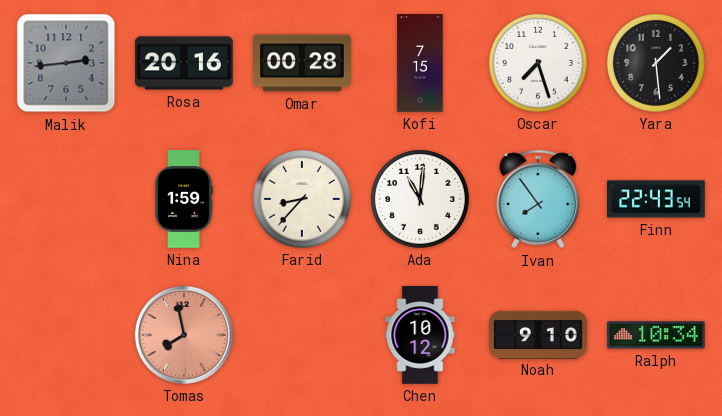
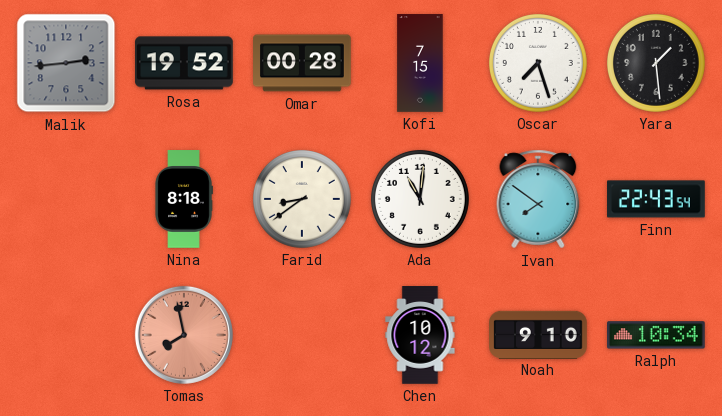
Rosa: 20:16 -> 19:52
Nina: 1:59 -> 8:18
Farid: 8:37 -> 8:39
Ivan: 7:54 -> 7:51
